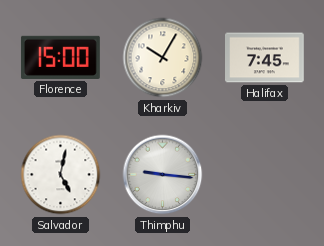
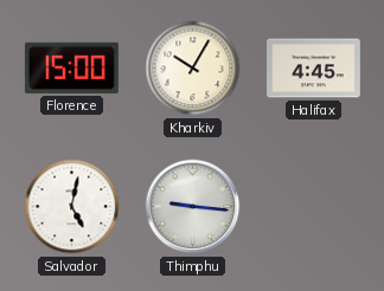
Halifax: 7:45 -> 4:45
